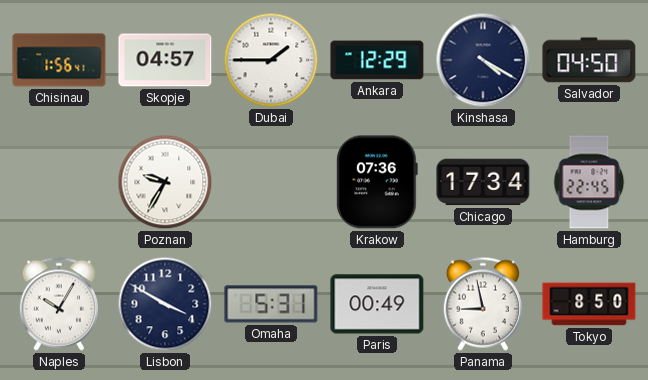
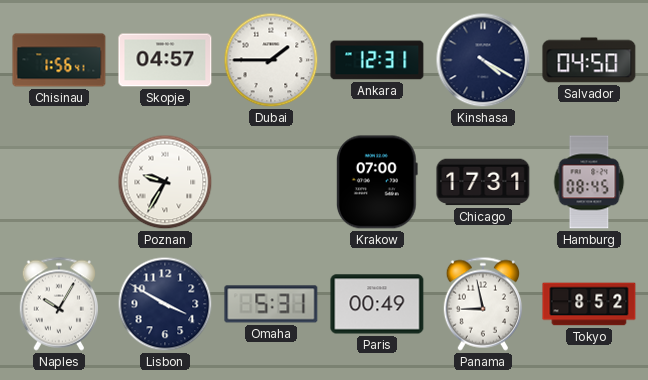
Ankara: 12:29 -> 12:31
Krakow: 07:36 -> 07:00
Chicago: 17:34 -> 17:31
Hamburg: 22:45 -> 08:45
Tokyo: 8:50 -> 8:52
